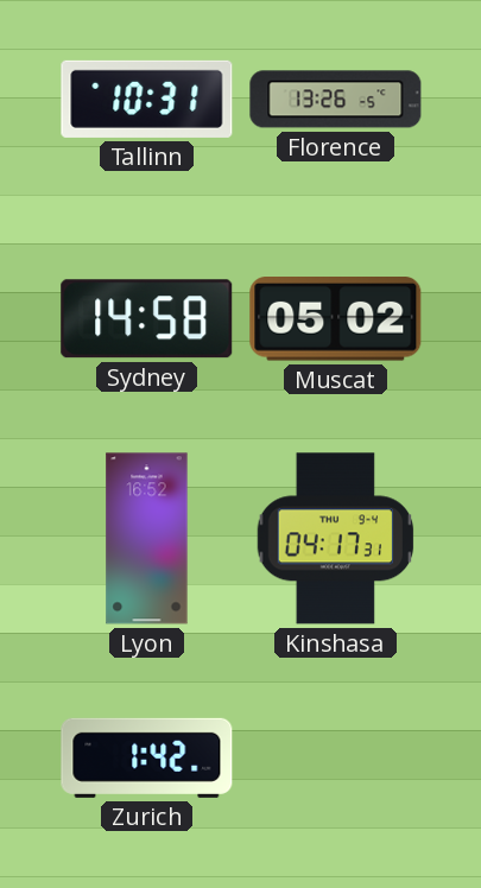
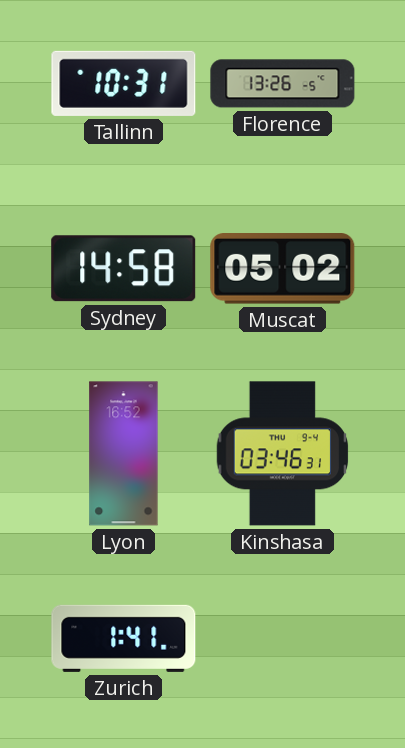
Kinshasa: 04:17 -> 03:46
Zurich: 1:42 -> 1:41
